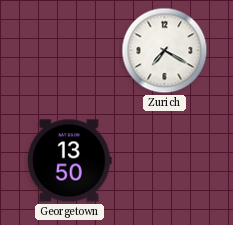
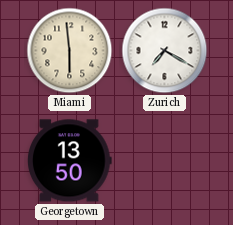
Miami: none -> 5:59
